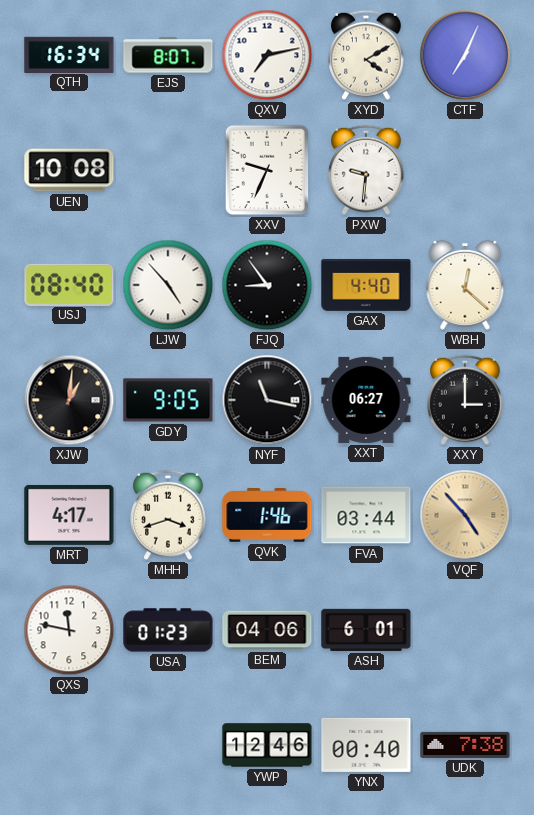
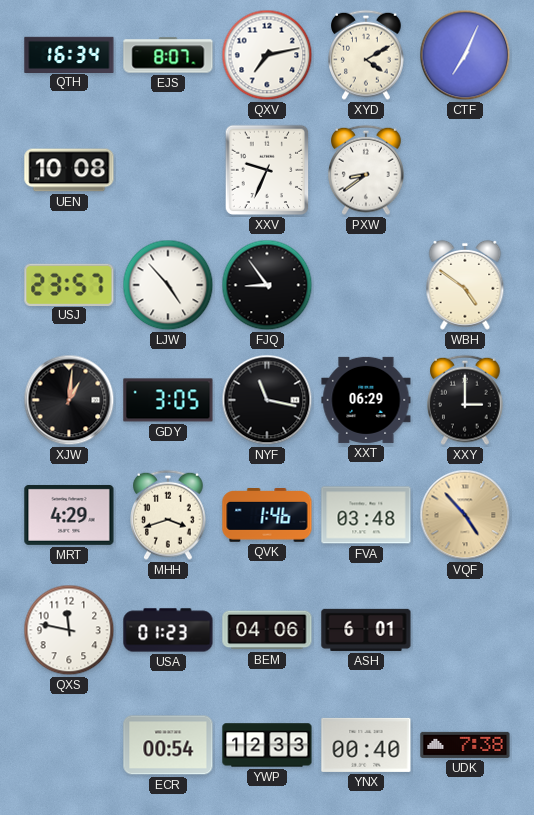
PXW: 9:31 -> 8:39
USJ: 08:40 -> 23:57
GAX: 4:40 -> none
WBH: 12:22 -> 4:51
GDY: 9:05 -> 3:05
XXT: 06:27 -> 06:29
MRT: 4:17 -> 4:29
FVA: 03:44 -> 03:48
ECR: none -> 00:54
YWP: 12:46 -> 12:33
